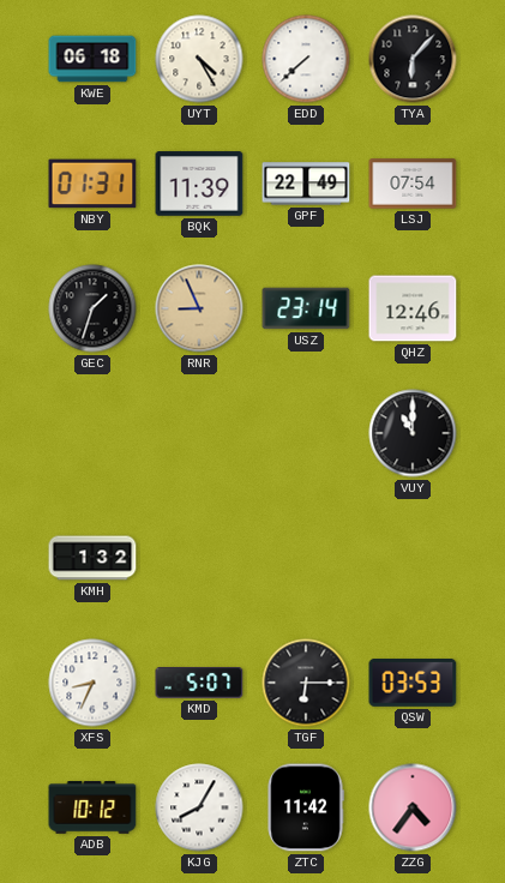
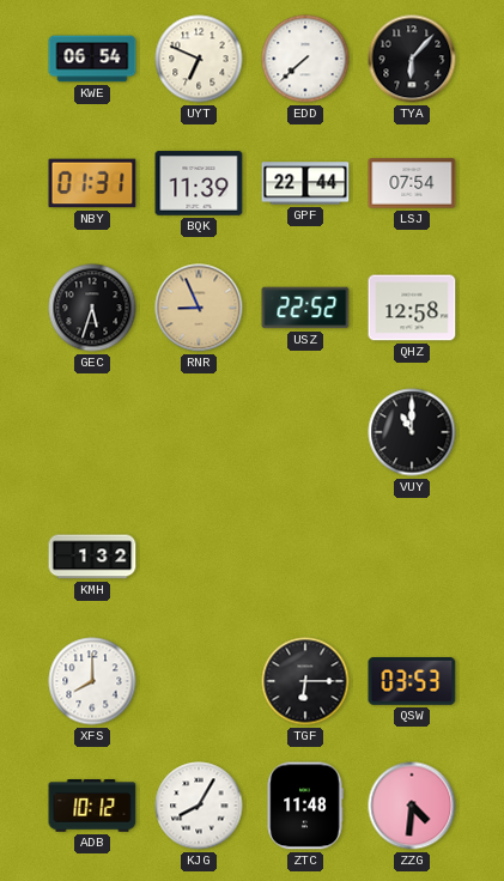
KWE: 06:18 -> 06:54
UYT: 4:25 -> 6:49
GPF: 22:49 -> 22:44
GEC: 1:33 -> 5:33
USZ: 23:14 -> 22:52
QHZ: 12:46 -> 12:58
XFS: 8:34 -> 8:00
KMD: 5:07 -> none
ZTC: 11:42 -> 11:48
ZZG: 4:36 -> 4:31
